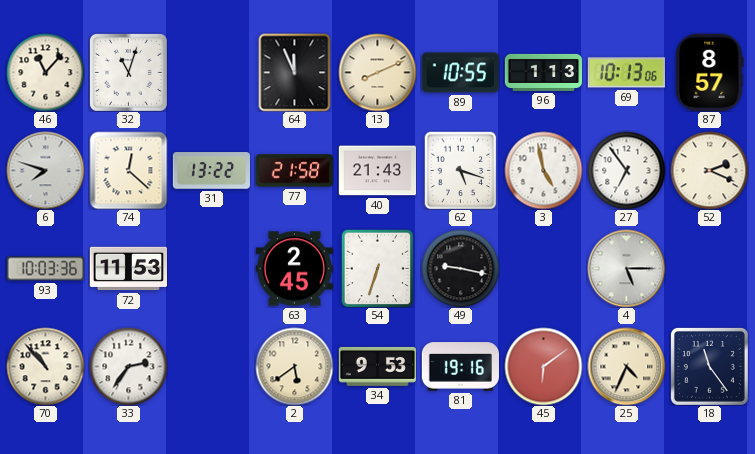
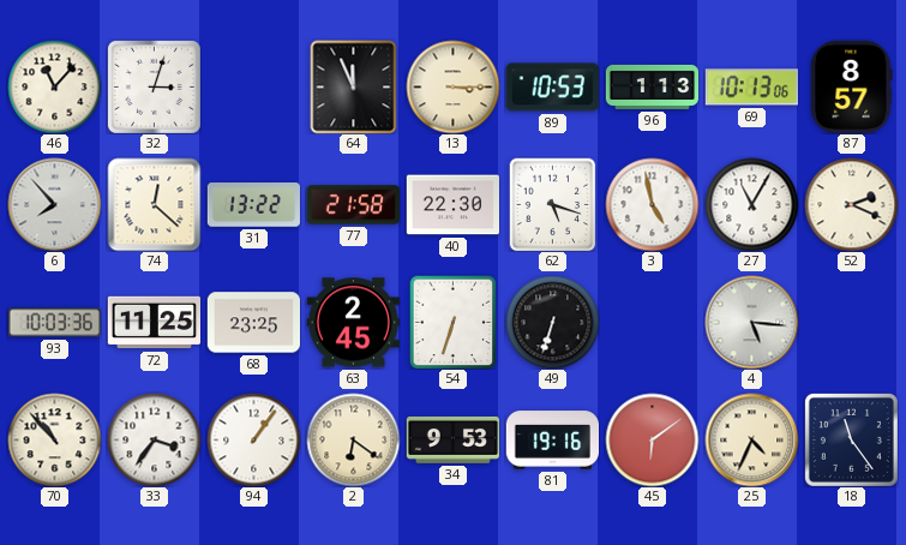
32: 11:03 -> 3:03
13: 8:11 -> 3:15
89: 10:55 -> 10:53
6: 7:48 -> 7:53
40: 21:43 -> 22:30
27: 6:54 -> 11:05
72: 11:53 -> 11:25
68: none -> 23:25
49: 9:17 -> 6:33
4: 5:15 -> 5:16
33: 2:36 -> 3:36
94: none -> 1:06
2: 5:39 -> 6:21
